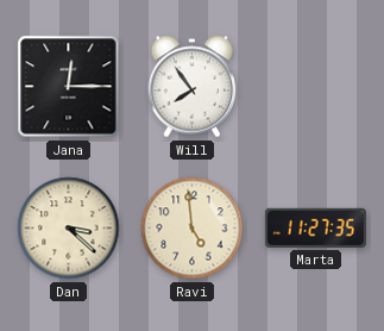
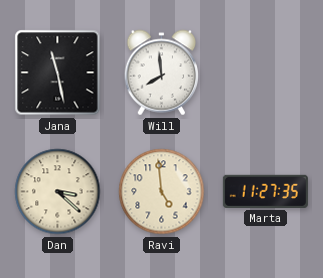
Jana: 12:15 -> 11:28
Will: 7:54 -> 7:59
